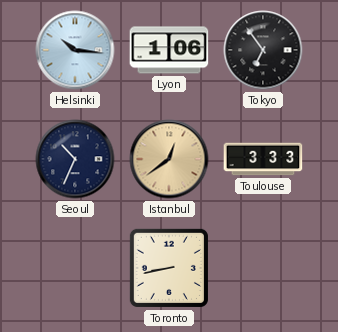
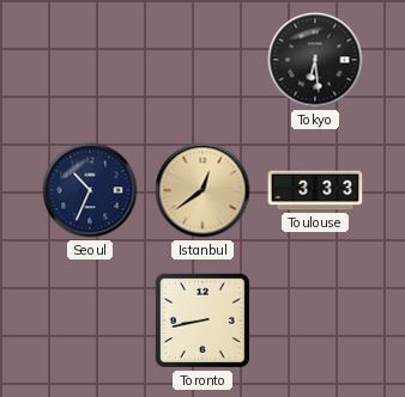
Helsinki: 10:16 -> none
Lyon: 1:06 -> none
Tokyo: 6:54 -> 6:29
